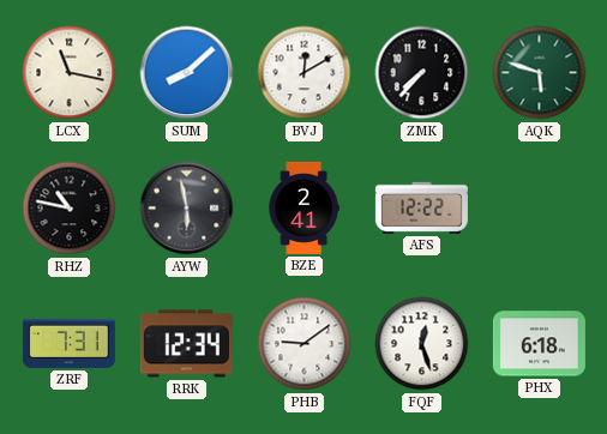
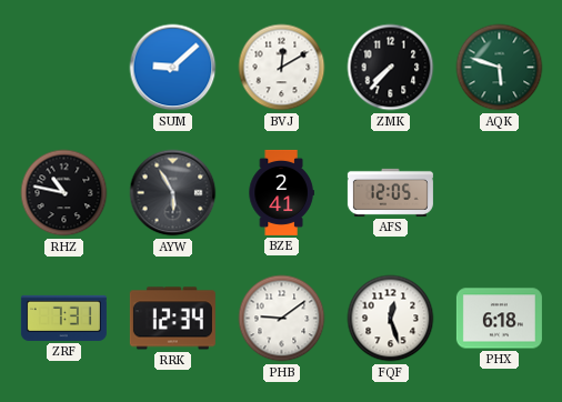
LCX: 11:17 -> none
SUM: 8:08 -> 9:08
AYW: 5:58 -> 5:55
AFS: 12:22 -> 12:05
